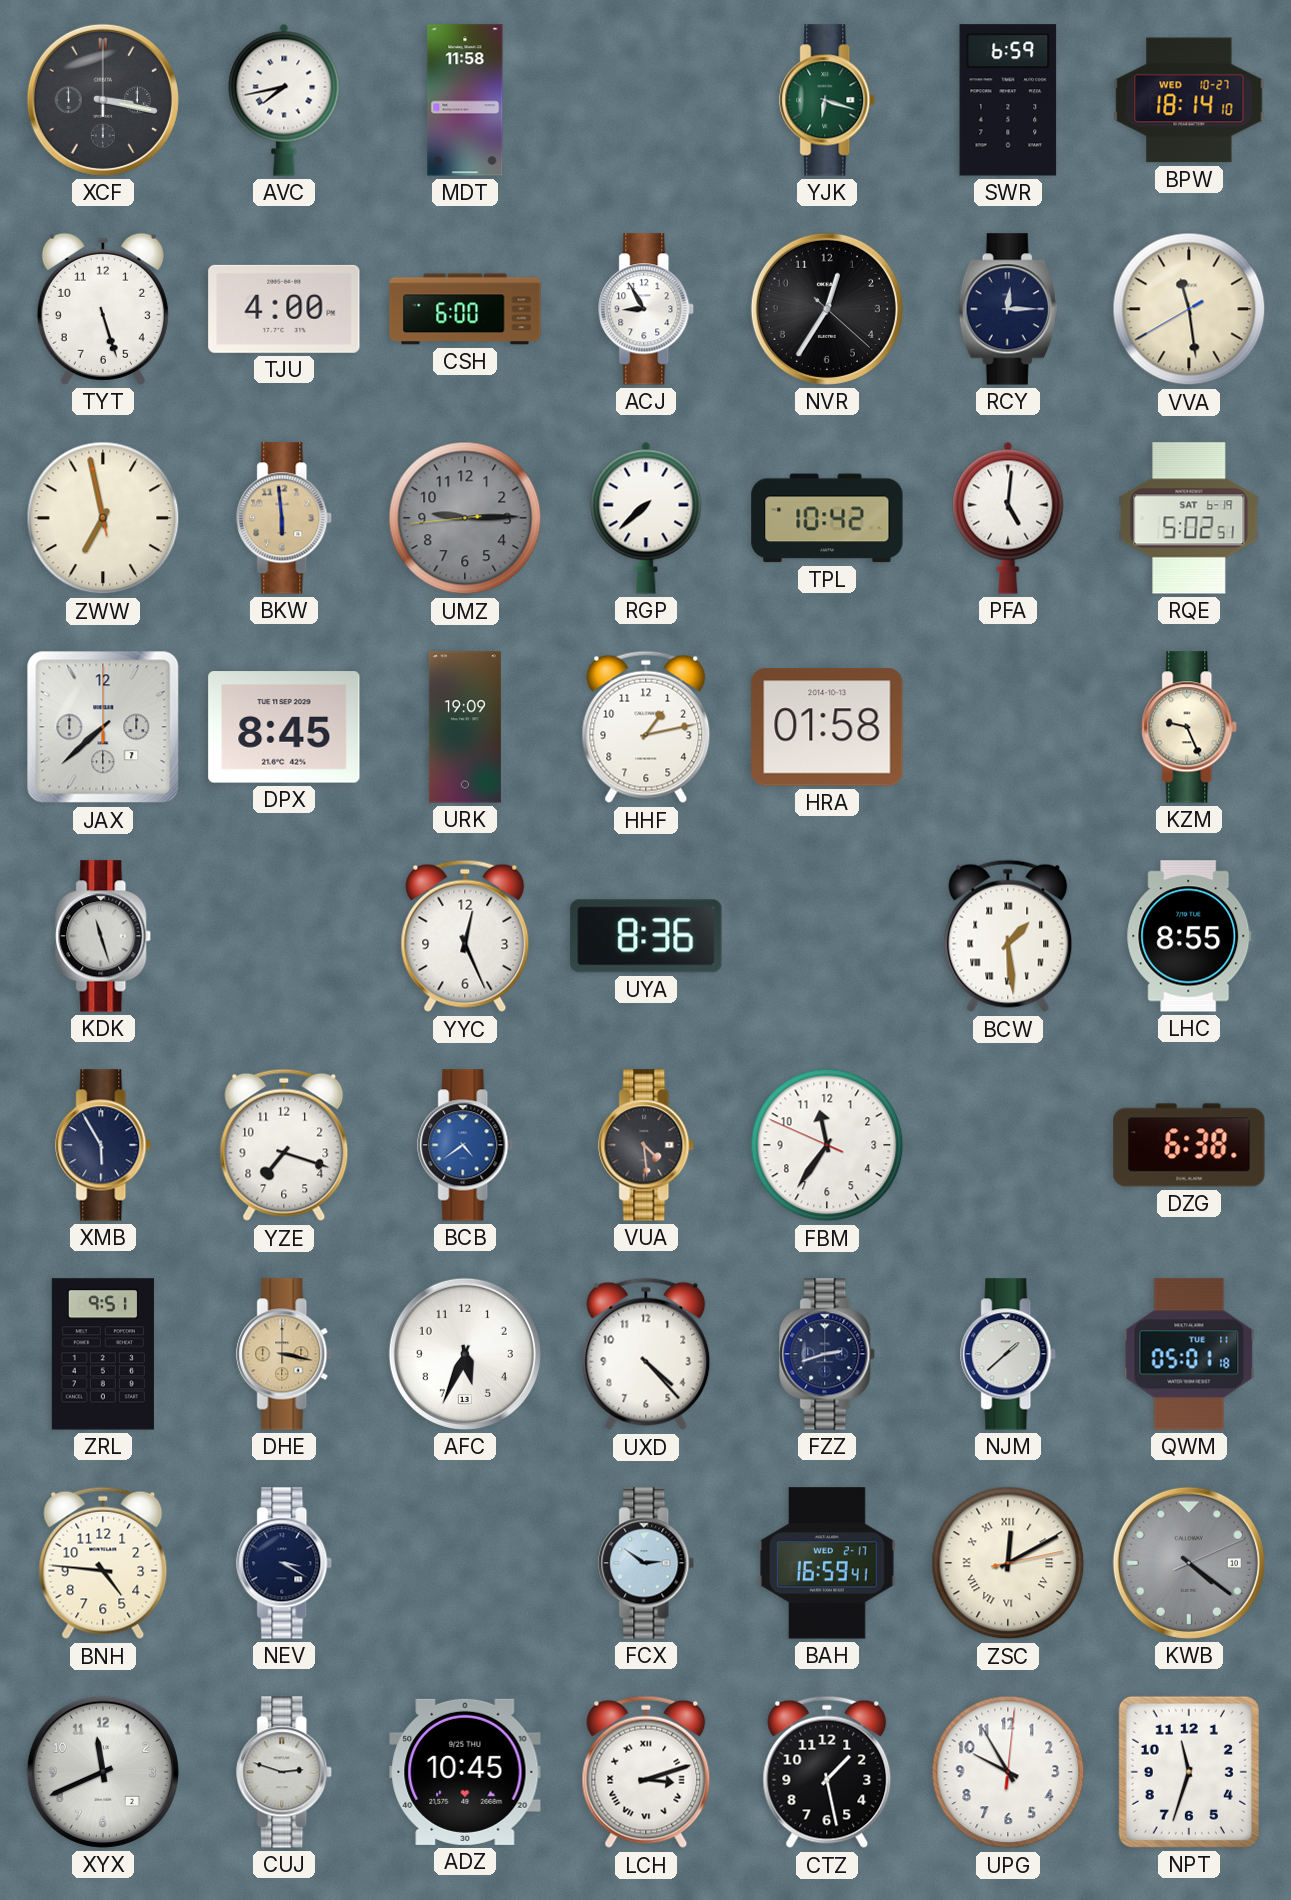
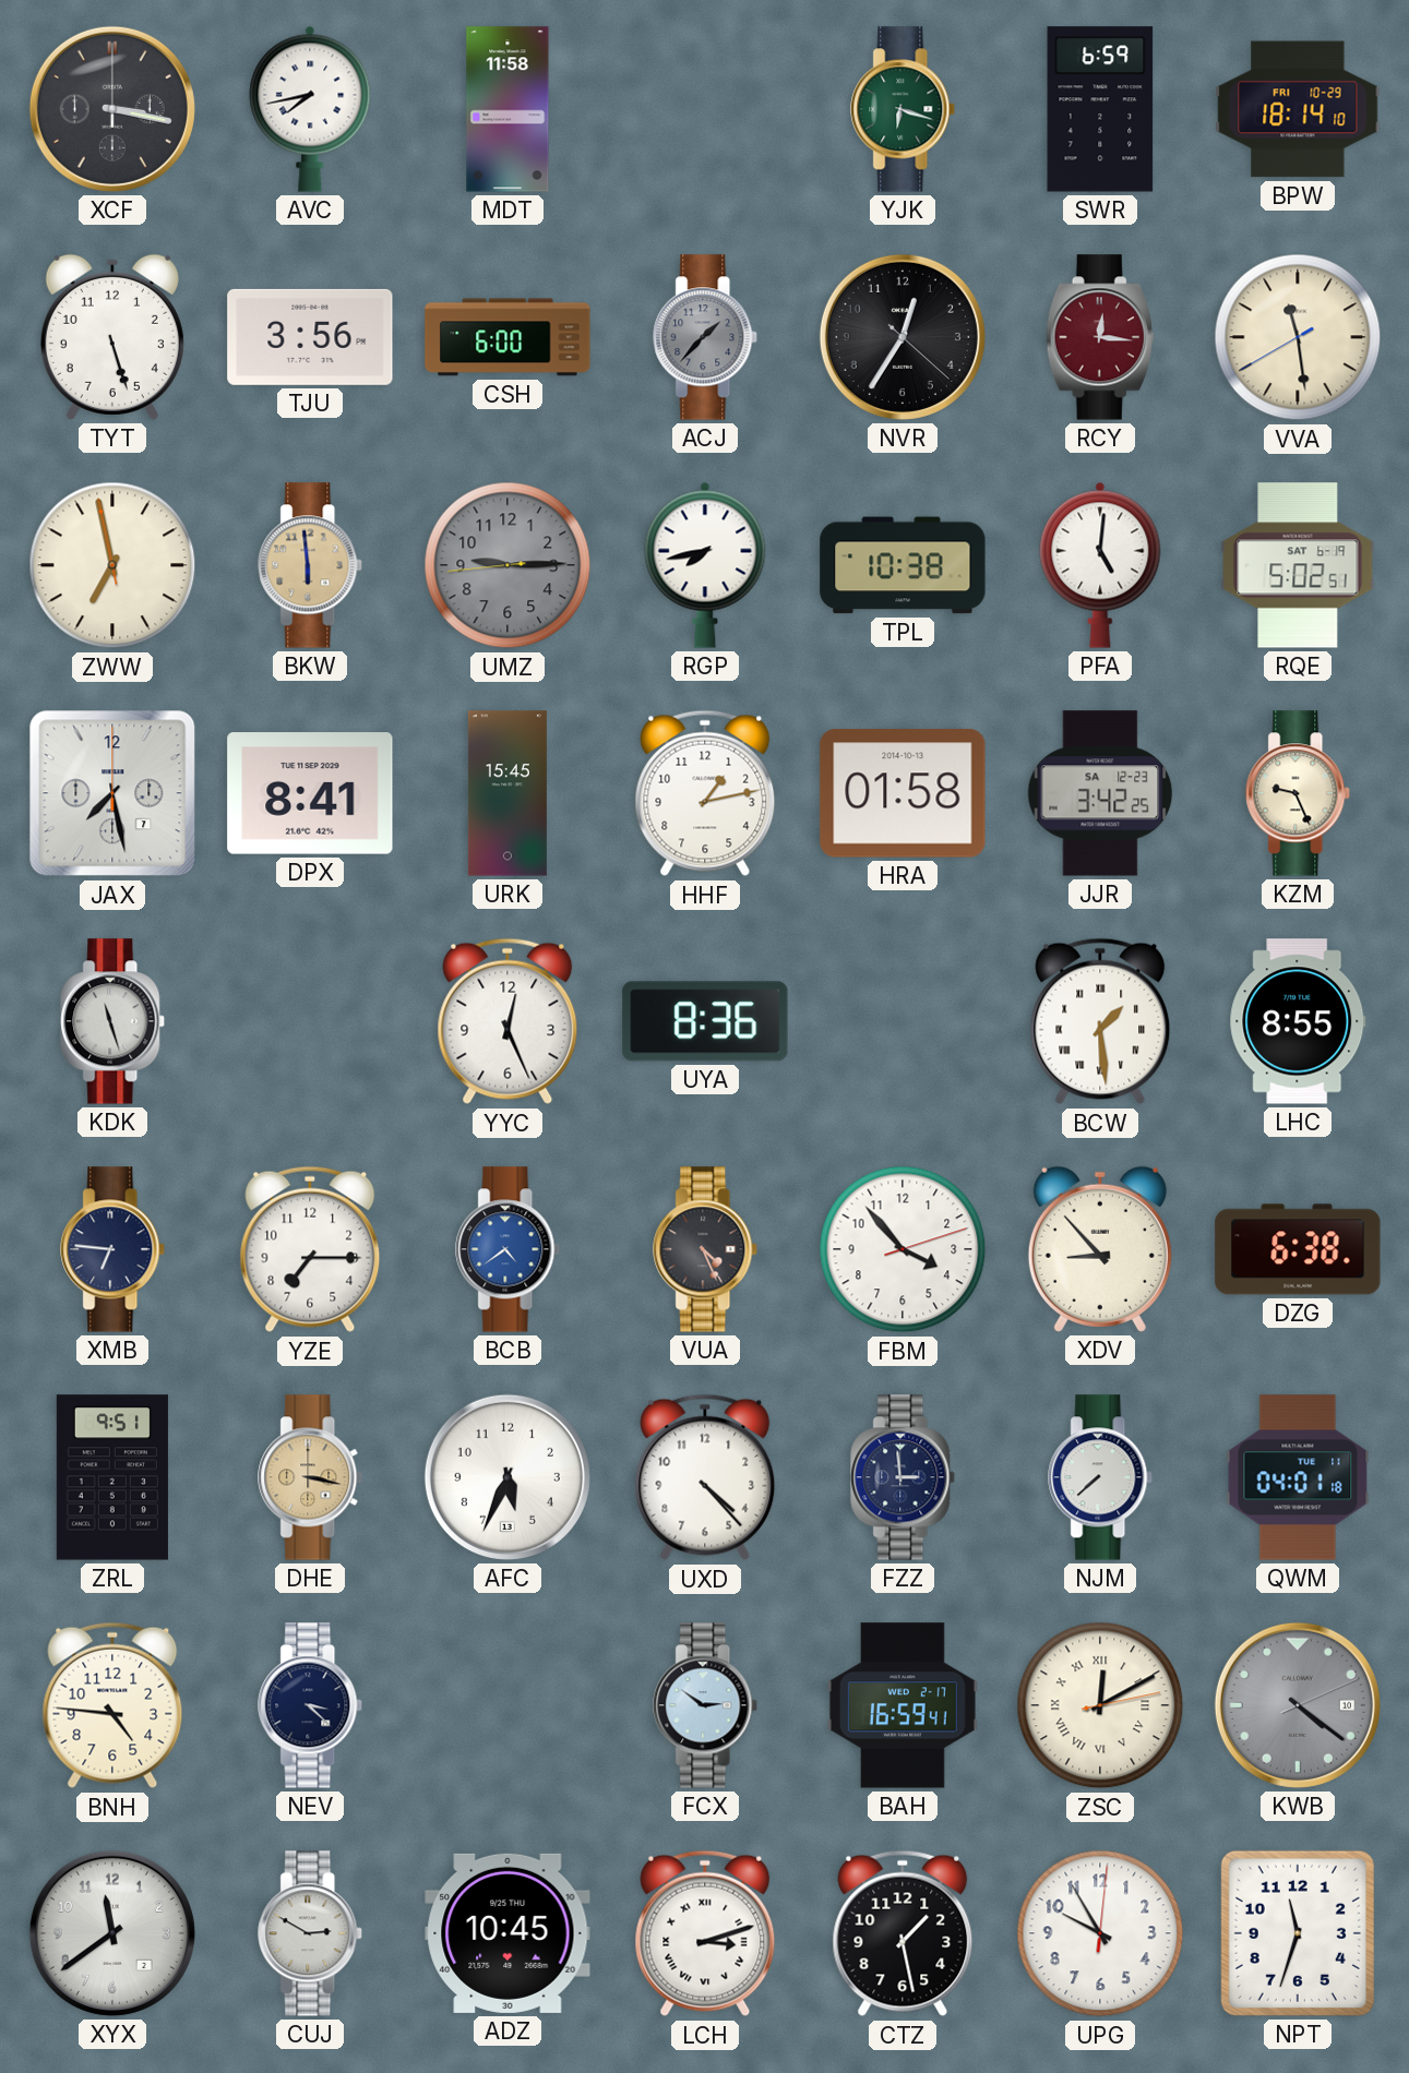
BPW date: WED 10-27 -> FRI 10-29
TJU: 4:00 -> 3:56
ACJ: 8:55 -> 1:37
ACJ dial: white -> grey
RCY: 12:15 -> 12:16
RCY dial: navy -> burgundy
RGP: 7:38 -> 7:43
TPL: 10:42 -> 10:38
JAX: 7:38 -> 7:28
DPX: 8:45 -> 8:41
URK: 19:09 -> 15:45
JJR: none -> 3:42
XMB: 5:55 -> 6:46
YZE: 7:18 -> 7:15
VUA: 4:29 -> 4:26
FBM: 11:35 -> 3:53
XDV: none -> 8:53
FZZ: 2:42 -> 2:59
NJM: 1:38 -> 7:38
QWM: 05:01 -> 04:01
NEV: 3:20 -> 3:22
XYX: 11:41 -> 11:39
CUJ: 2:48 -> 2:50
